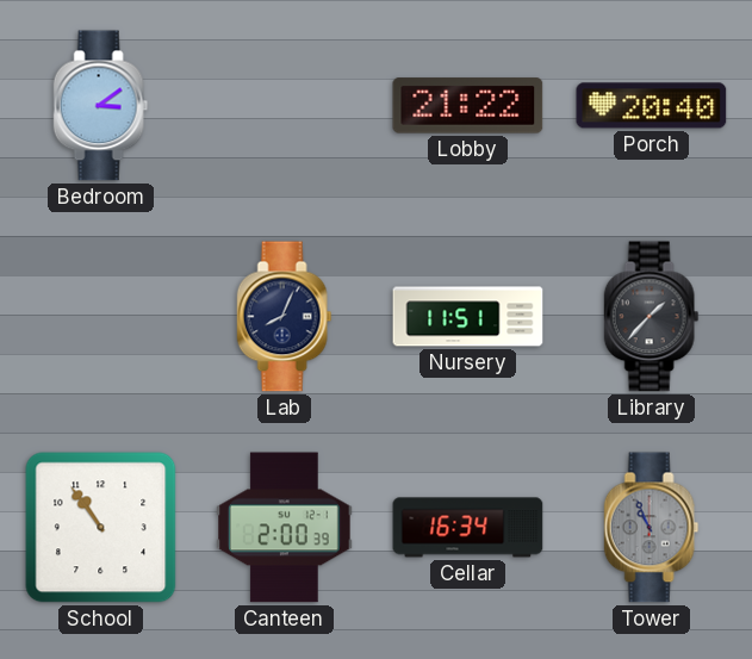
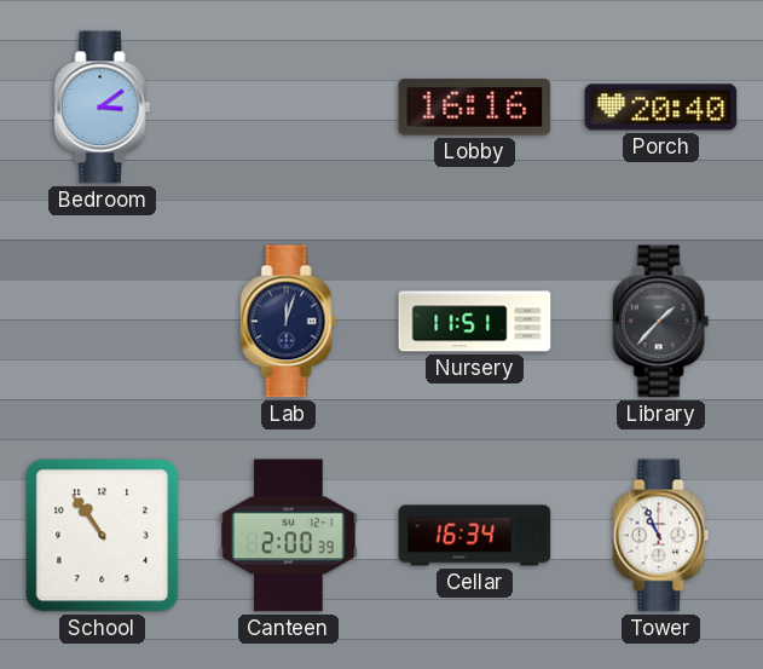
Lobby: 21:22 -> 16:16
Lab: 8:04 -> 12:03
Tower dial: grey -> white
